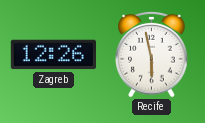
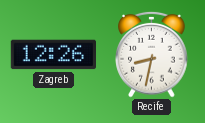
Recife: 5:58 -> 8:32
